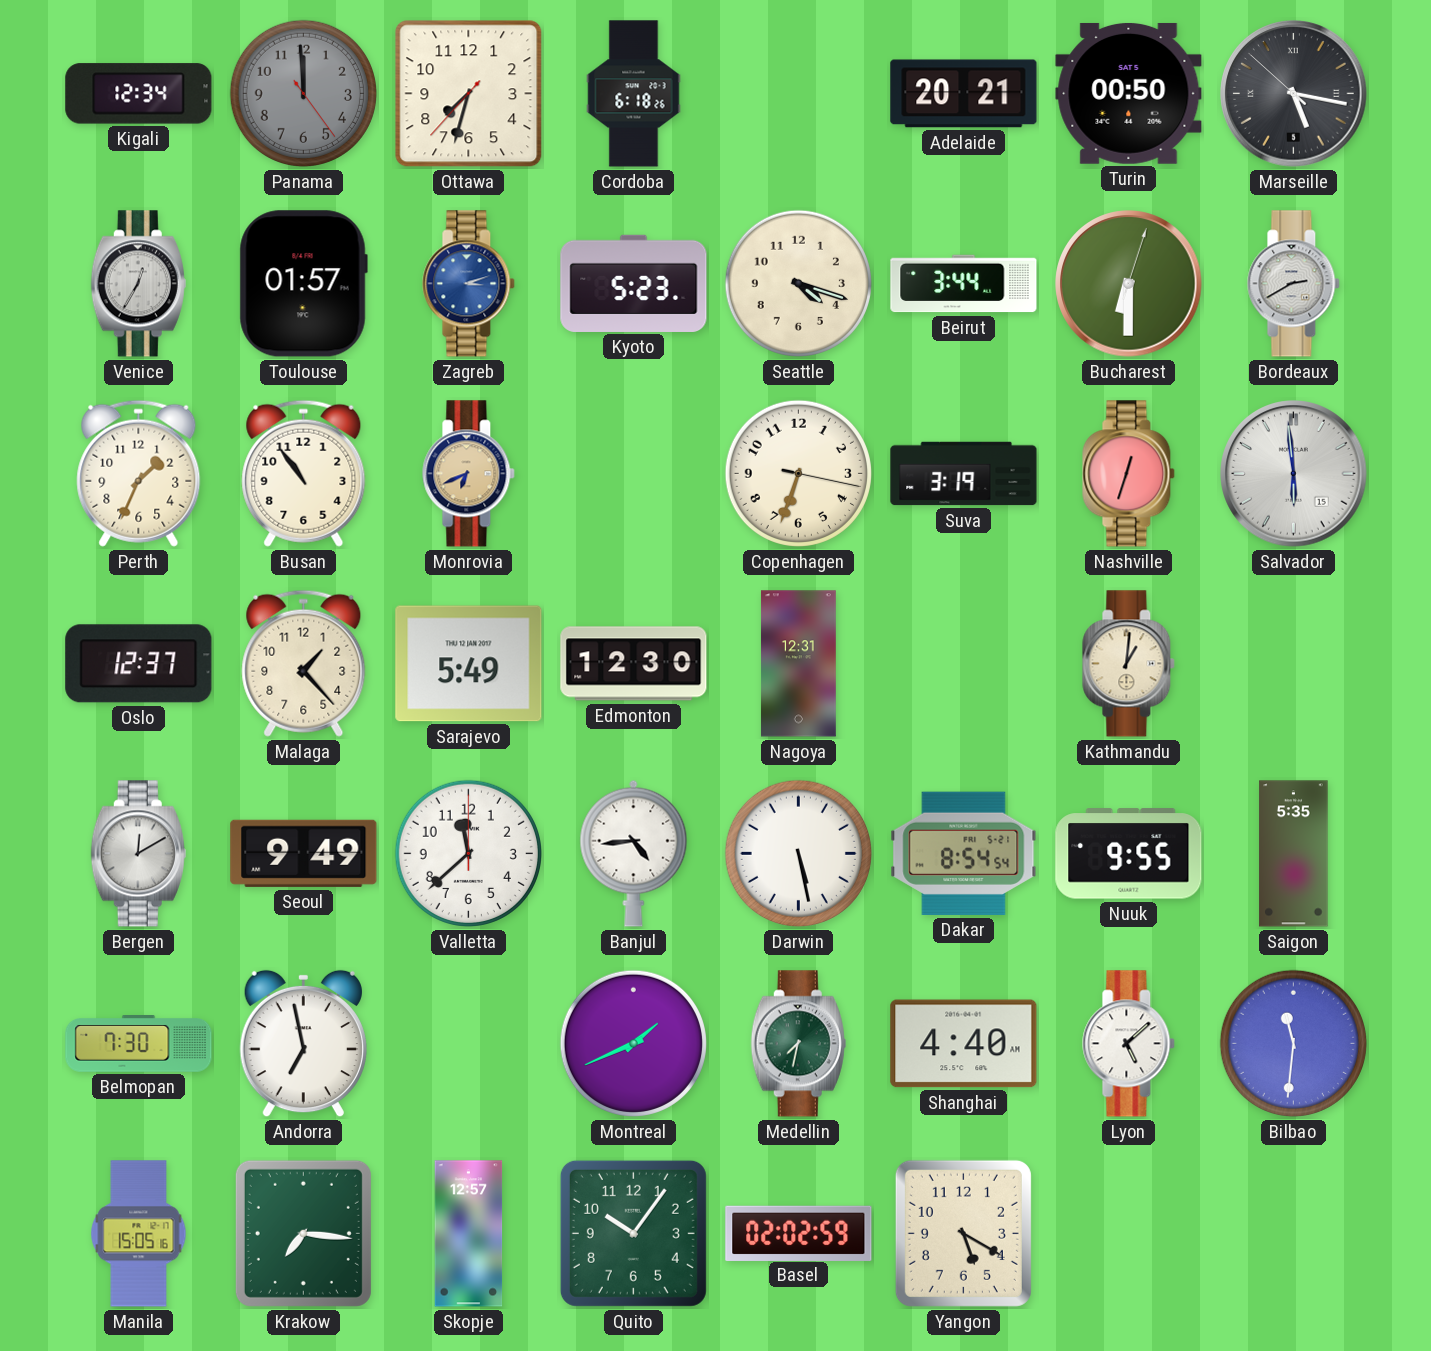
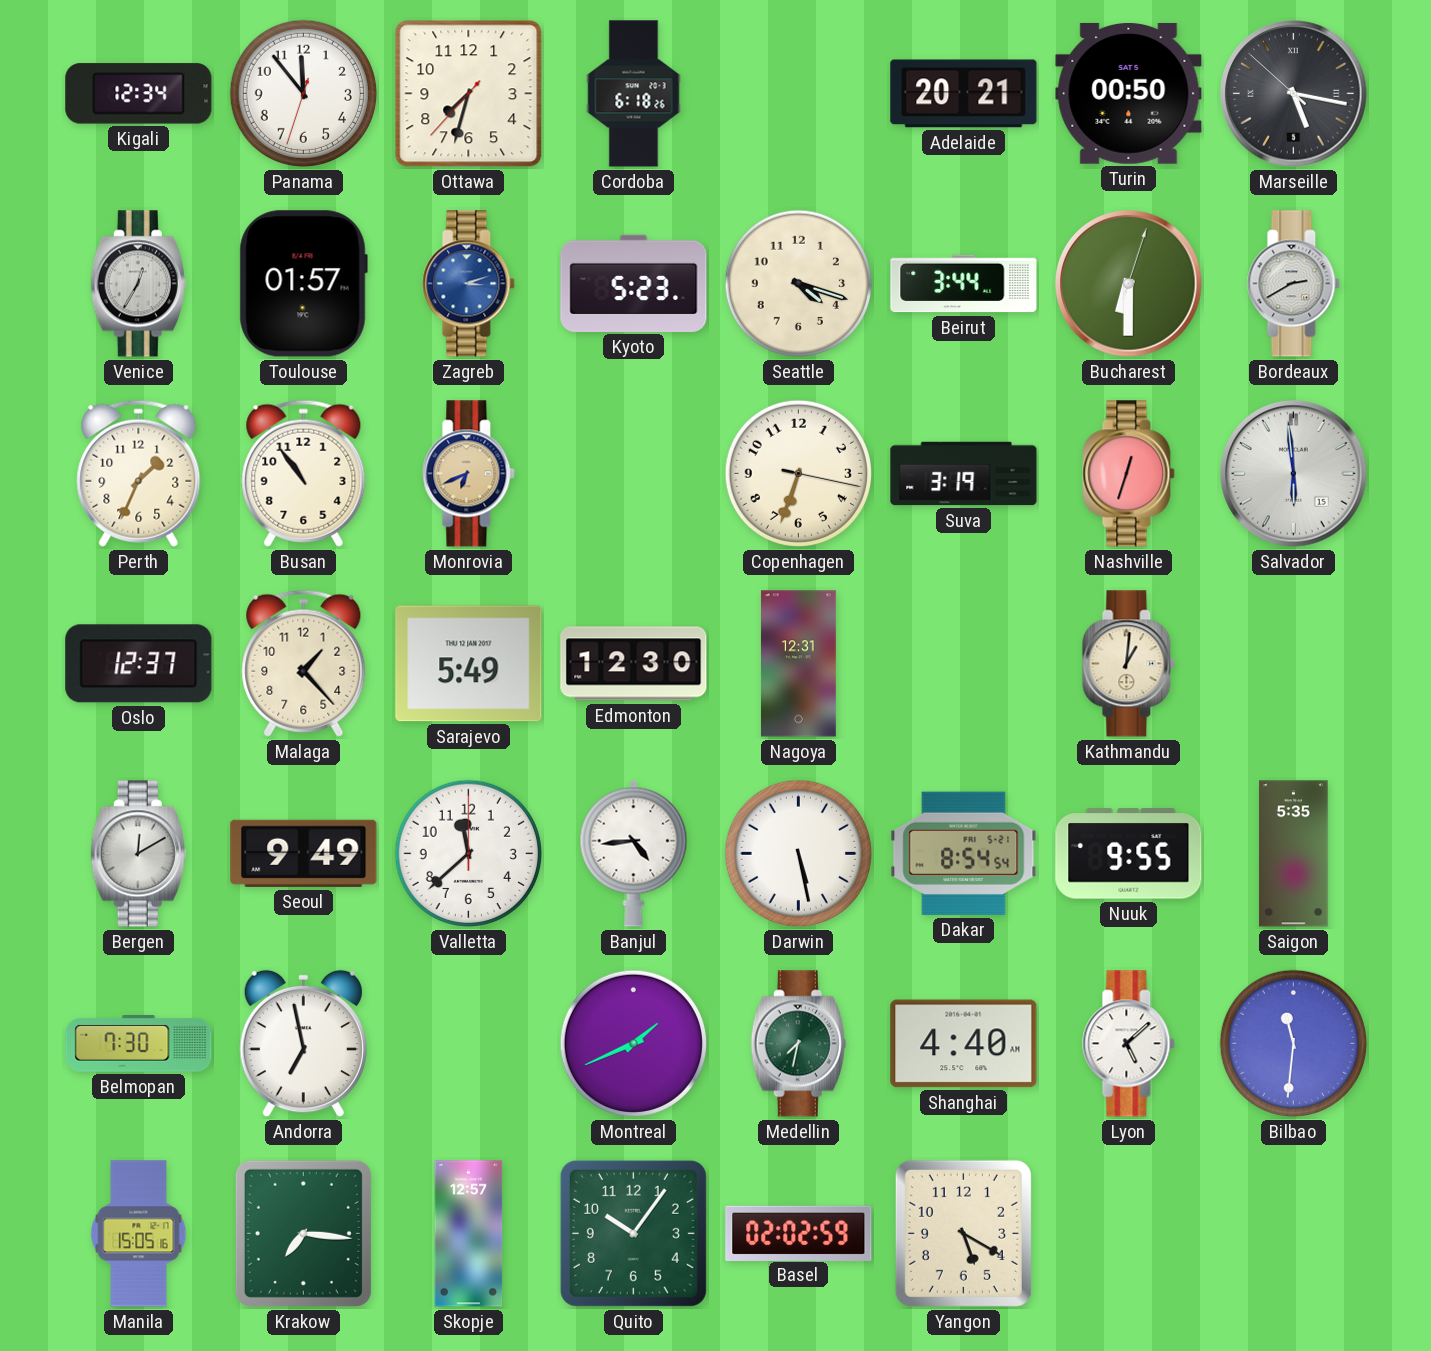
Panama: 11:59 -> 11:53
Panama dial: grey -> white
